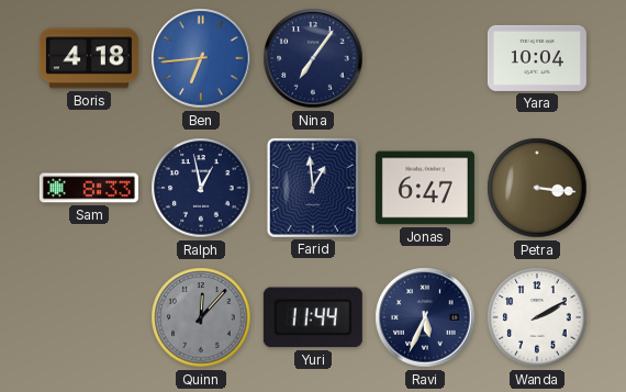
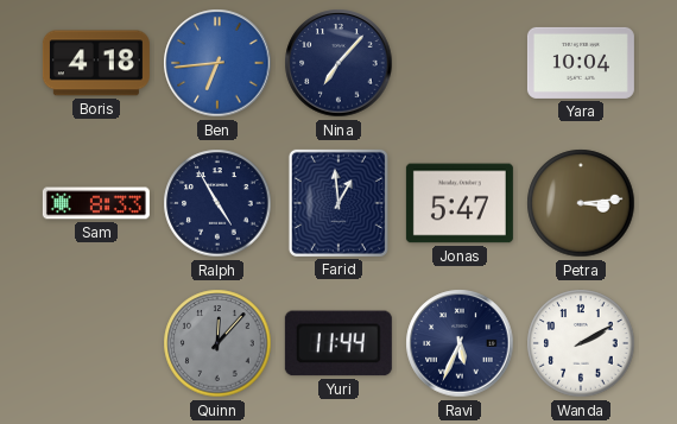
Nina: 7:06 -> 7:07
Ralph: 12:58 -> 4:55
Jonas: 6:47 -> 5:47
Petra: 3:16 -> 3:14
